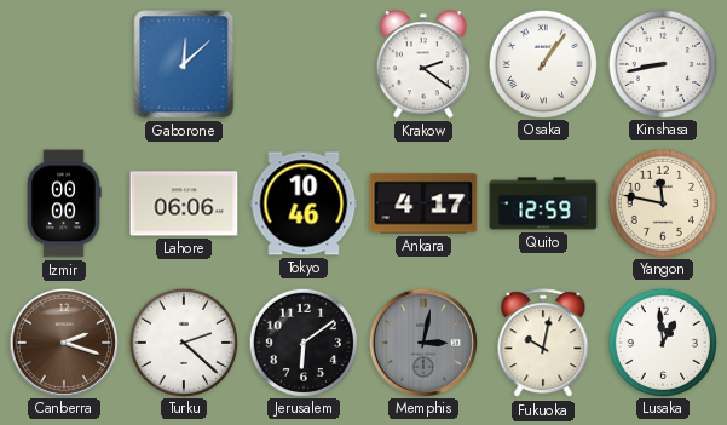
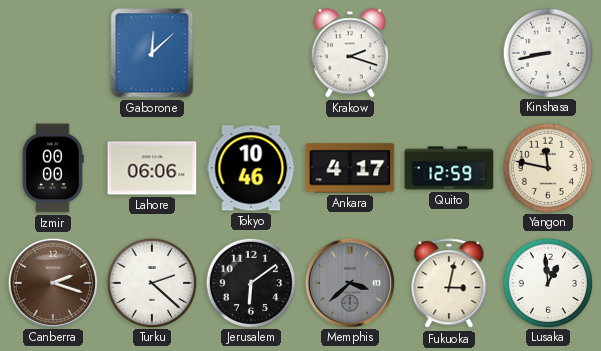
Krakow: 2:21 -> 2:18
Osaka: 1:06 -> none
Memphis: 3:02 -> 3:38
Fukuoka: 10:02 -> 3:02
